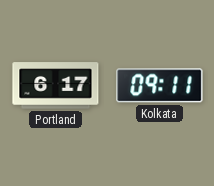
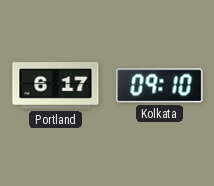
Kolkata: 09:11 -> 09:10
